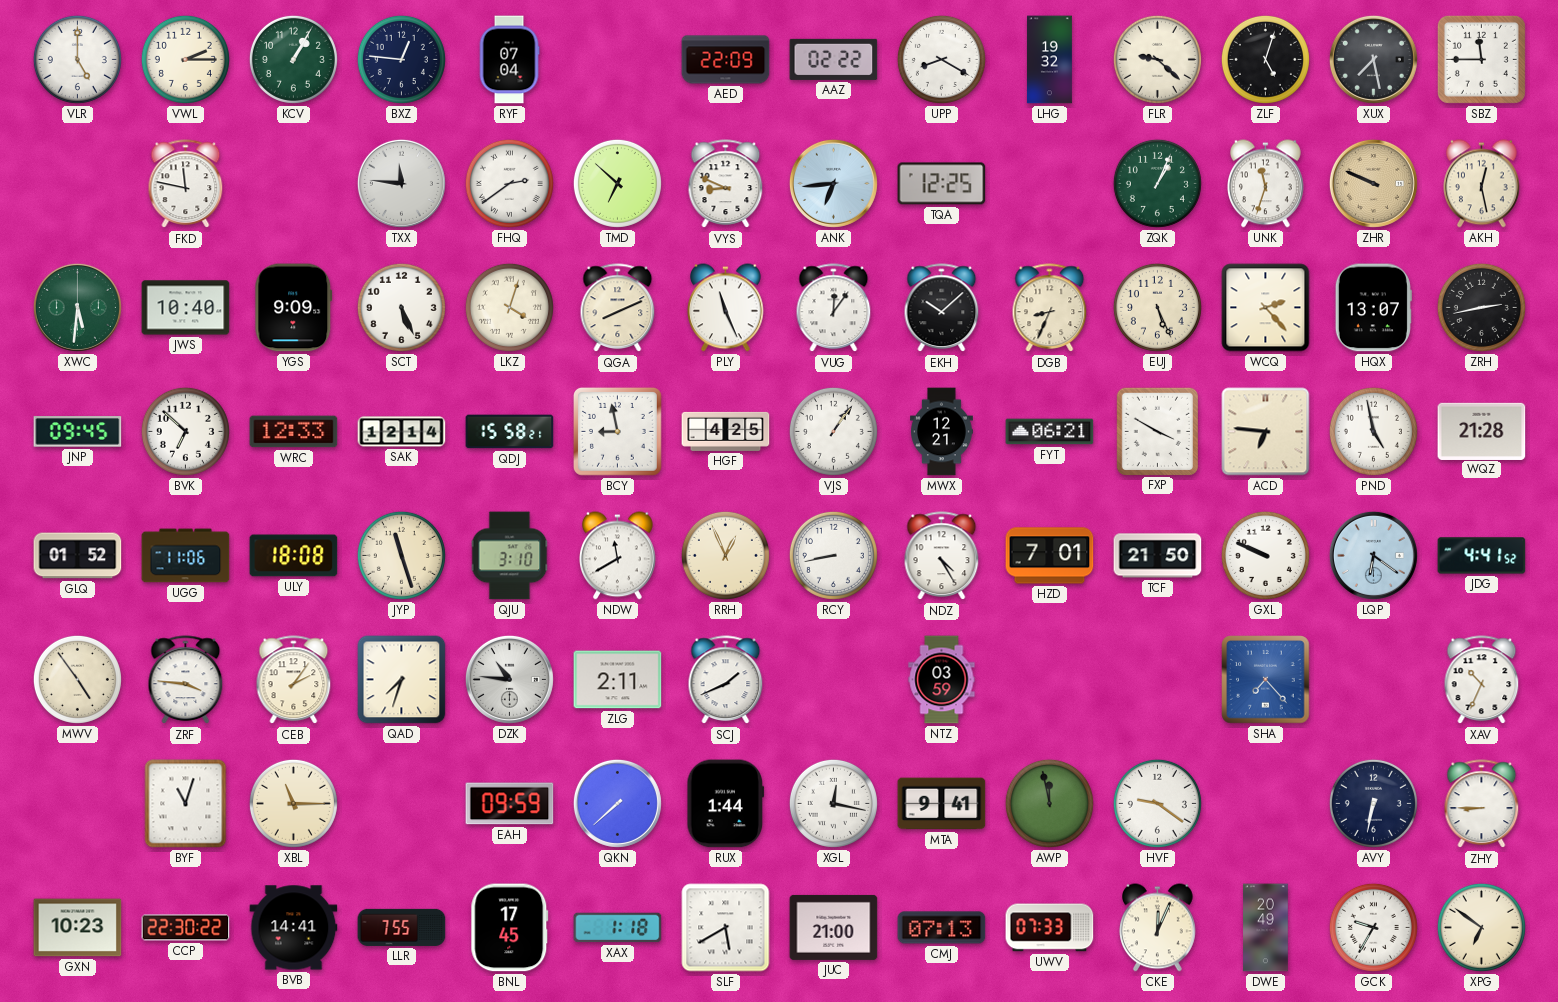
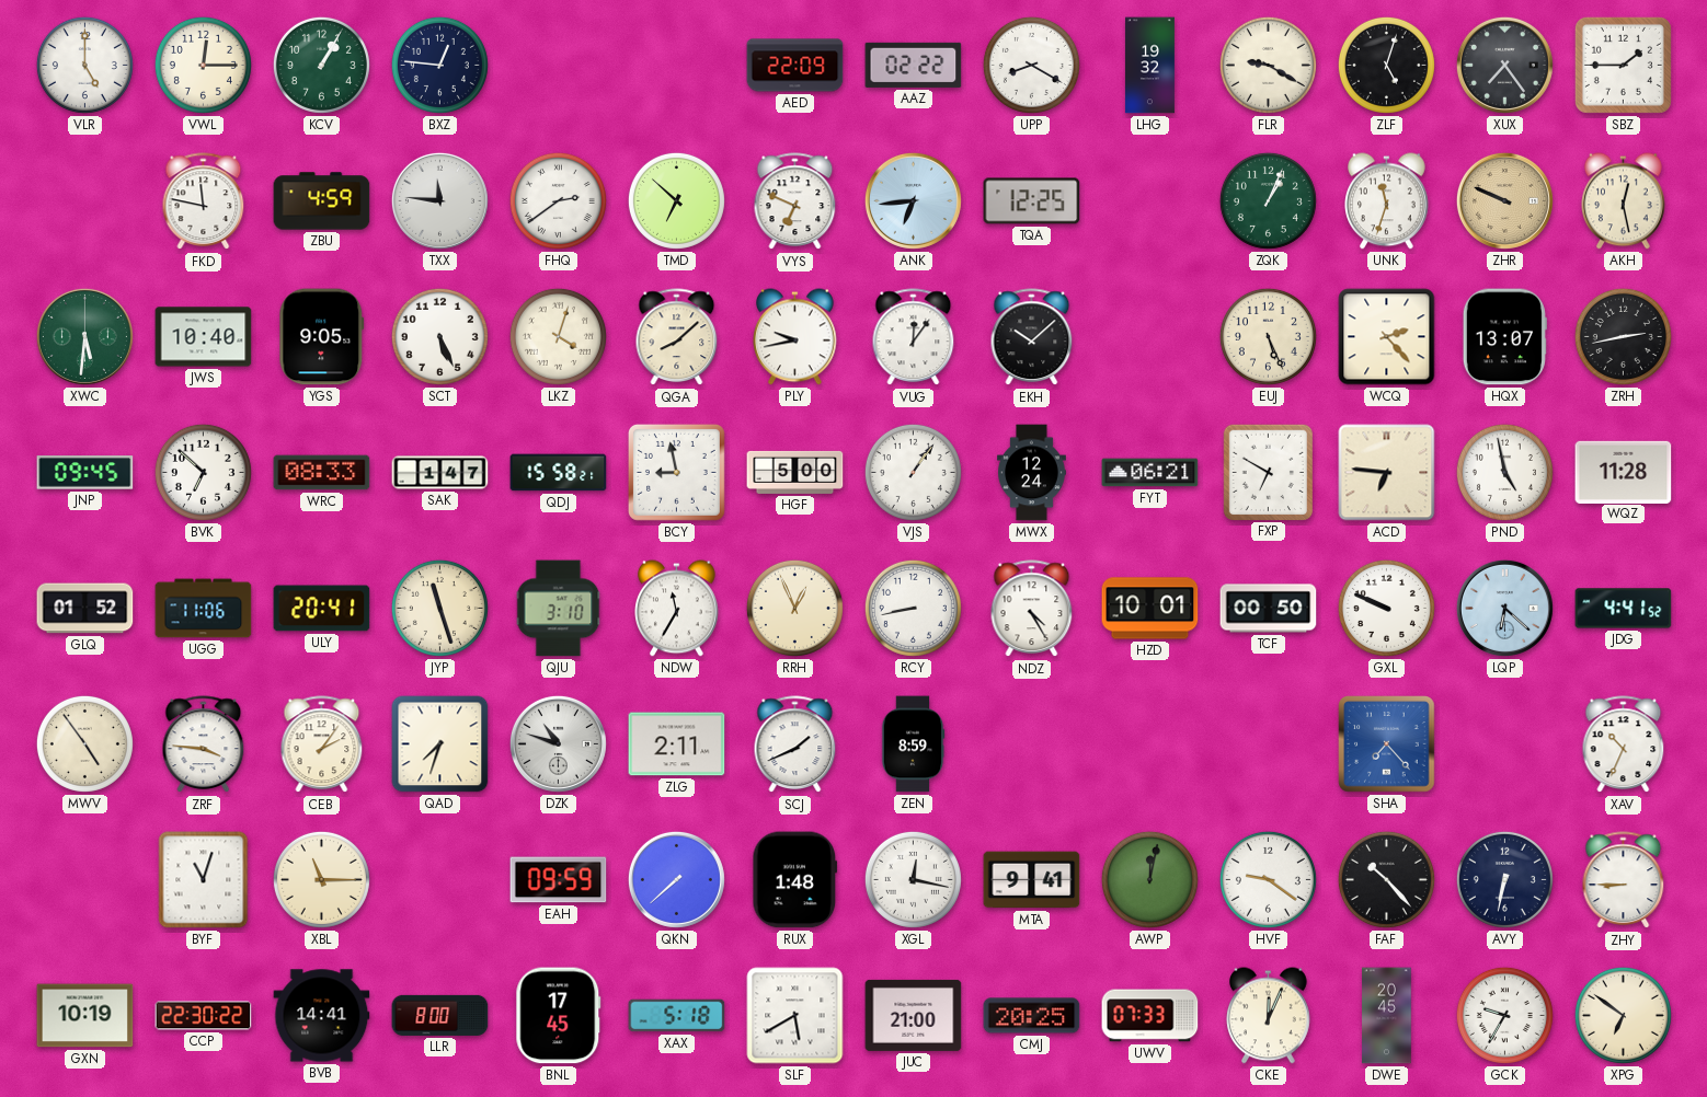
VWL: 2:15 -> 12:15
RYF: 07:04 -> none
FLR: 9:22 -> 9:20
XUX: 7:28 -> 7:24
SBZ: 11:45 -> 1:45
ZBU: none -> 4:59
VYS: 8:49 -> 6:49
YGS: 9:09 -> 9:05
QGA: 8:11 -> 8:08
PLY: 11:26 -> 9:43
DGB: 8:34 -> none
WRC: 12:33 -> 08:33
SAK: 12:14 -> 1:47
HGF: 4:25 -> 5:00
MWX: 12:21 -> 12:24
FXP: 3:50 -> 6:50
WQZ: 21:28 -> 11:28
ULY: 18:08 -> 20:41
NDW: 11:40 -> 11:35
HZD: 7:01 -> 10:01
TCF: 21:50 -> 00:50
LQP: 6:21 -> 6:22
DZK: 10:46 -> 10:48
ZEN: none -> 8:59
NTZ: 03:59 -> none
RUX: 1:44 -> 1:48
AWP: 11:58 -> 12:02
FAF: none -> 10:23
GXN: 10:23 -> 10:19
LLR: 7:55 -> 8:00
XAX: 1:18 -> 5:18
CMJ: 07:13 -> 20:25
DWE: 20:49 -> 20:45
